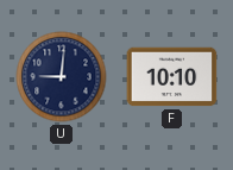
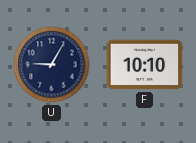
U: 9:01 -> 9:05
